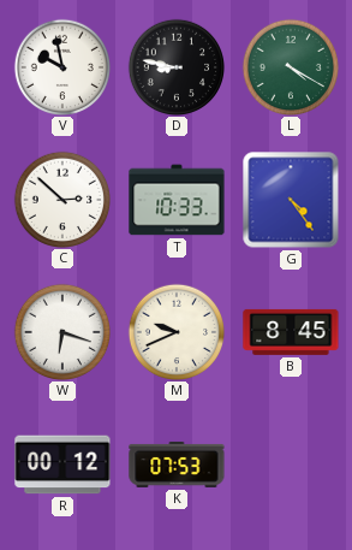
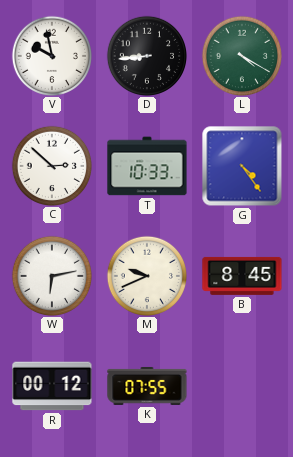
D: 8:47 -> 8:44
W: 6:18 -> 6:13
K: 07:53 -> 07:55
